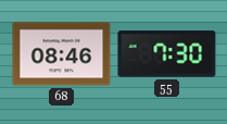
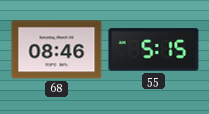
55: 7:30 -> 5:15
